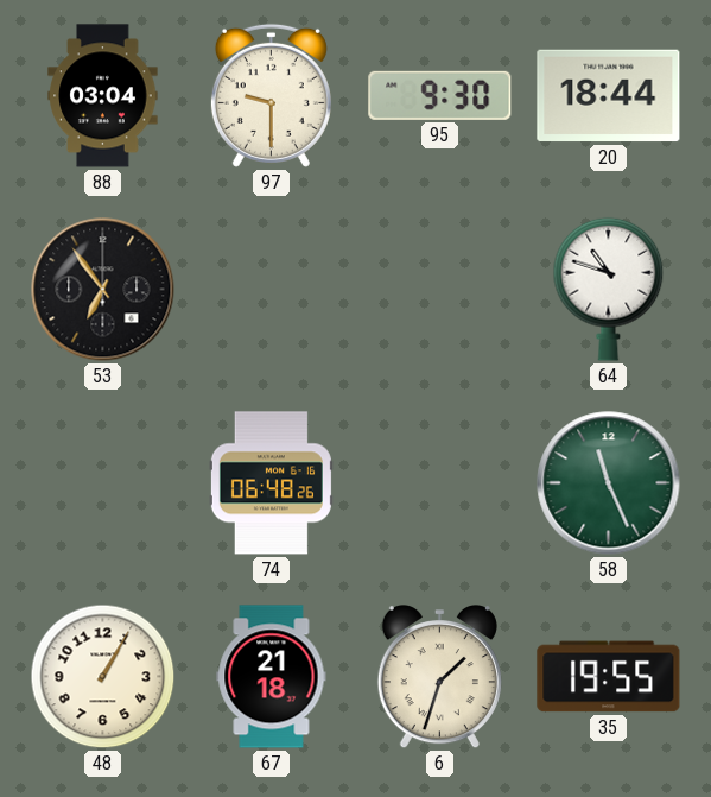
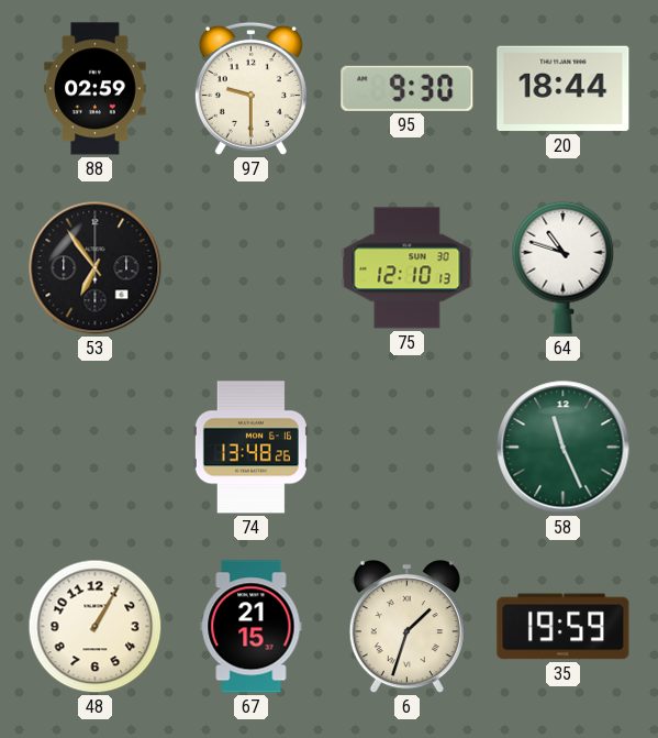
88: 03:04 -> 02:59
75: none -> 12:10
74: 06:48 -> 13:48
67: 21:18 -> 21:15
35: 19:55 -> 19:59
